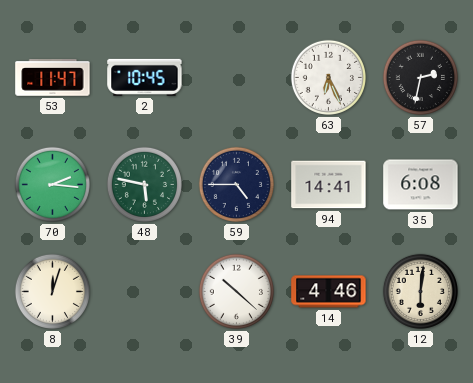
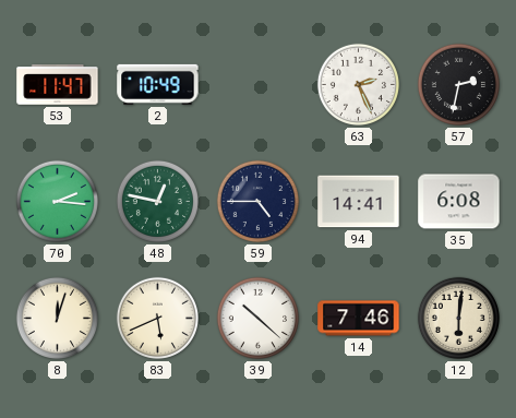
2: 10:45 -> 10:49
63: 6:26 -> 2:26
48: 5:47 -> 12:47
83: none -> 5:41
14: 4:46 -> 7:46
